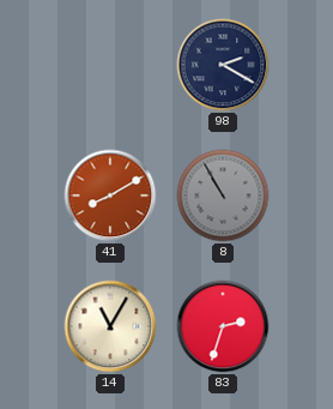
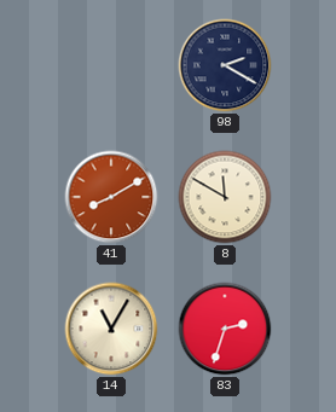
8: 10:55 -> 11:50
8 dial: grey -> cream
